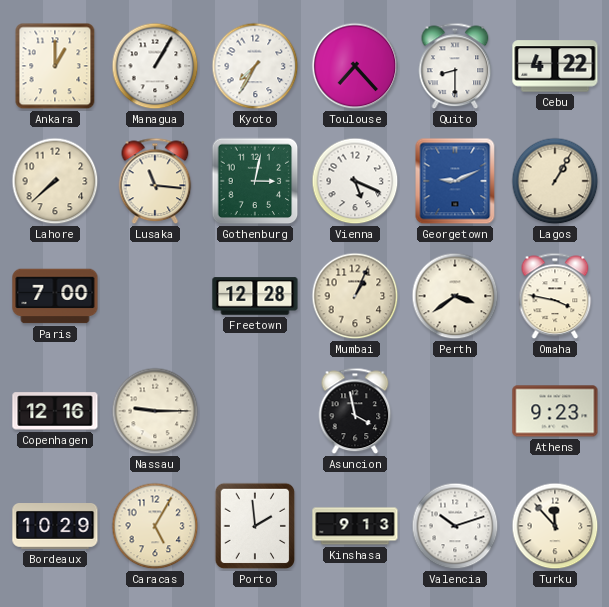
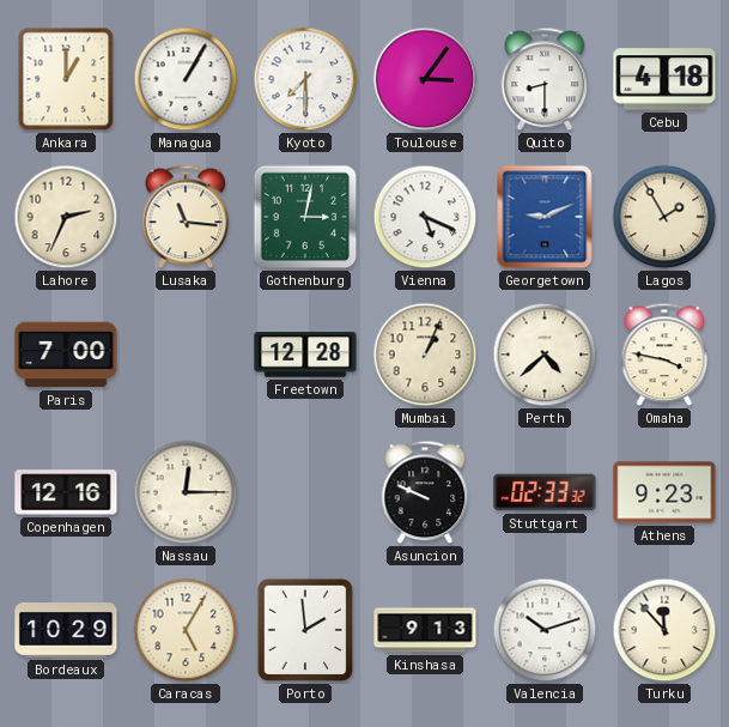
Kyoto: 7:35 -> 7:30
Toulouse: 7:23 -> 3:06
Cebu: 4:22 -> 4:18
Lahore: 7:38 -> 2:34
Lagos: 1:05 -> 1:55
Perth: 3:39 -> 4:38
Nassau: 9:15 -> 12:15
Asuncion: 3:58 -> 9:49
Stuttgart: none -> 02:33
